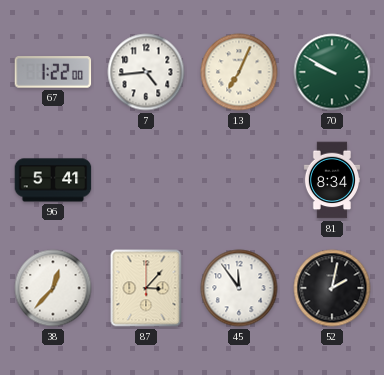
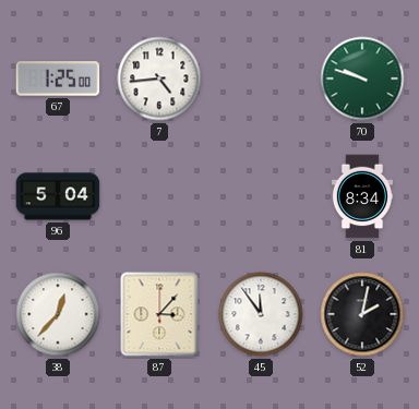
67: 1:22 -> 1:25
13: 7:04 -> none
70: 9:50 -> 9:48
96: 5:41 -> 5:04
